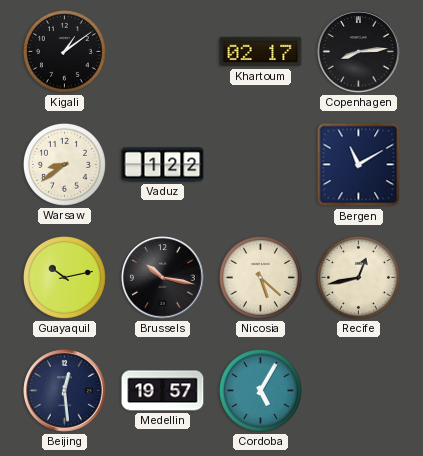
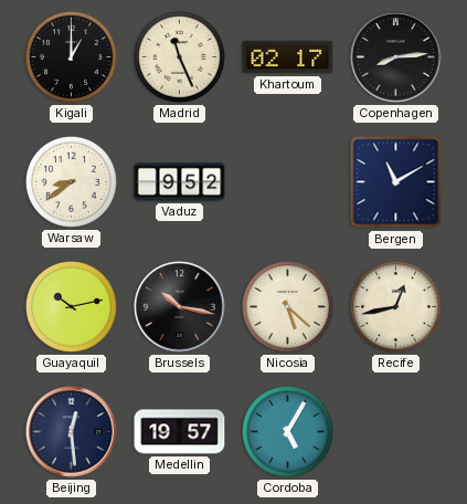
Kigali: 1:09 -> 1:00
Madrid: none -> 11:26
Vaduz: 1:22 -> 9:52
